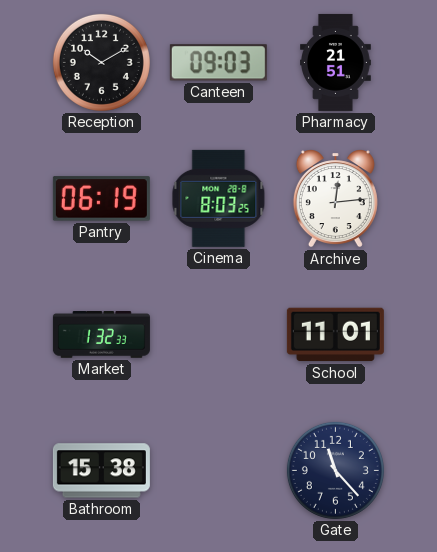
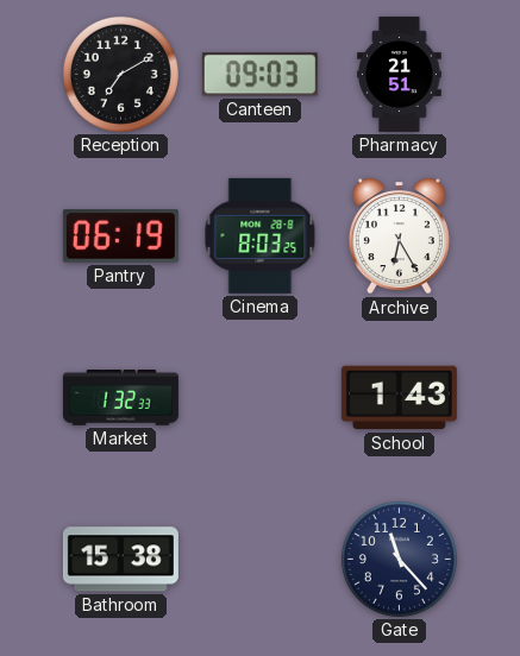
Reception: 10:10 -> 7:10
Archive: 12:14 -> 6:25
School: 11:01 -> 1:43
